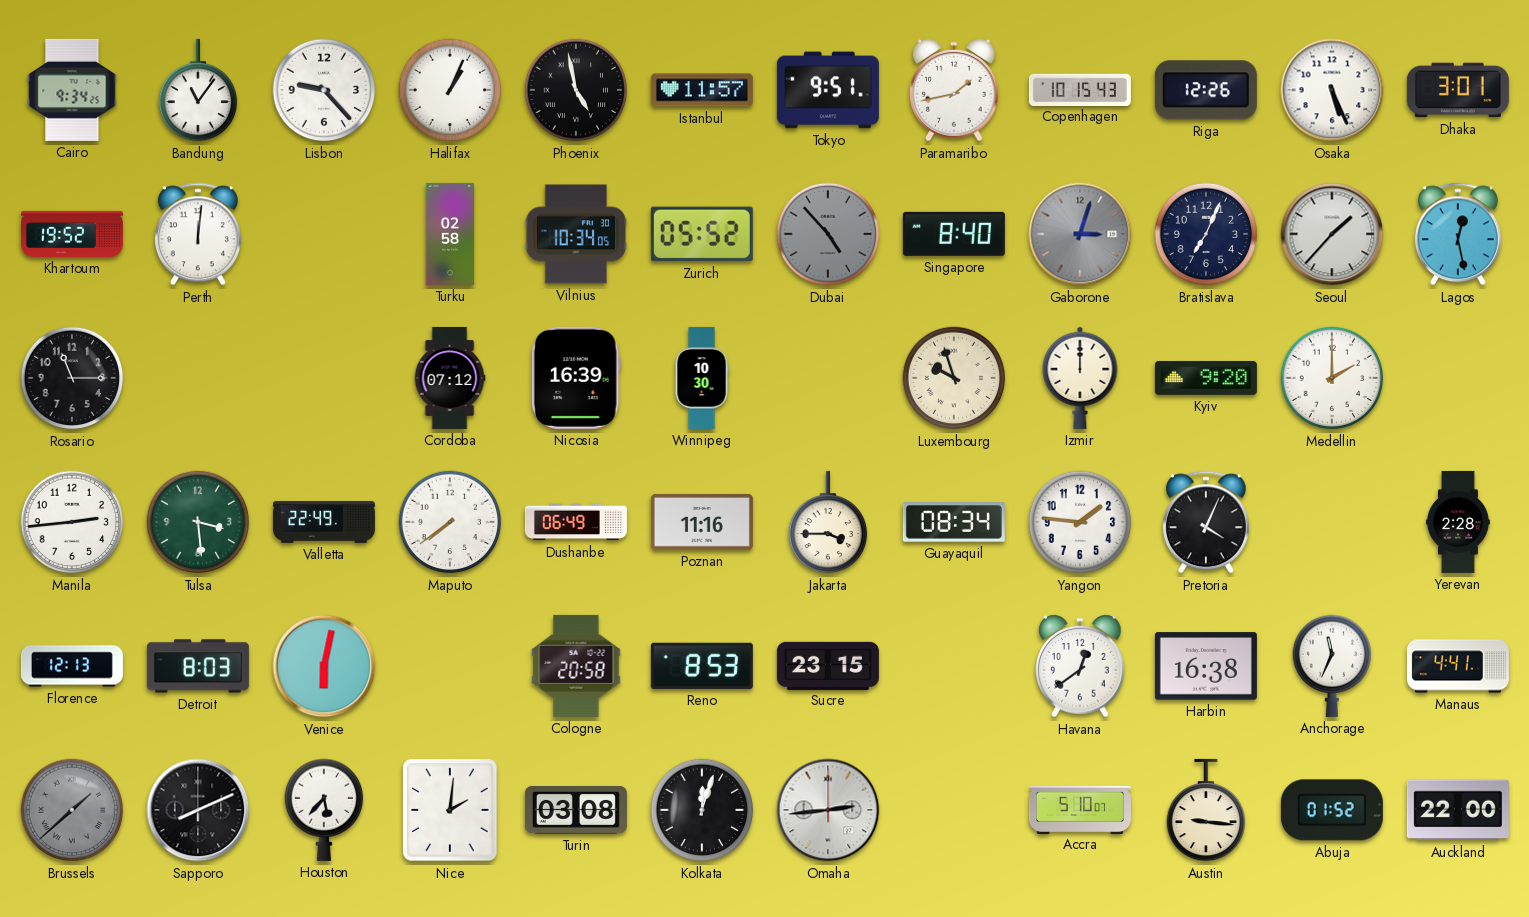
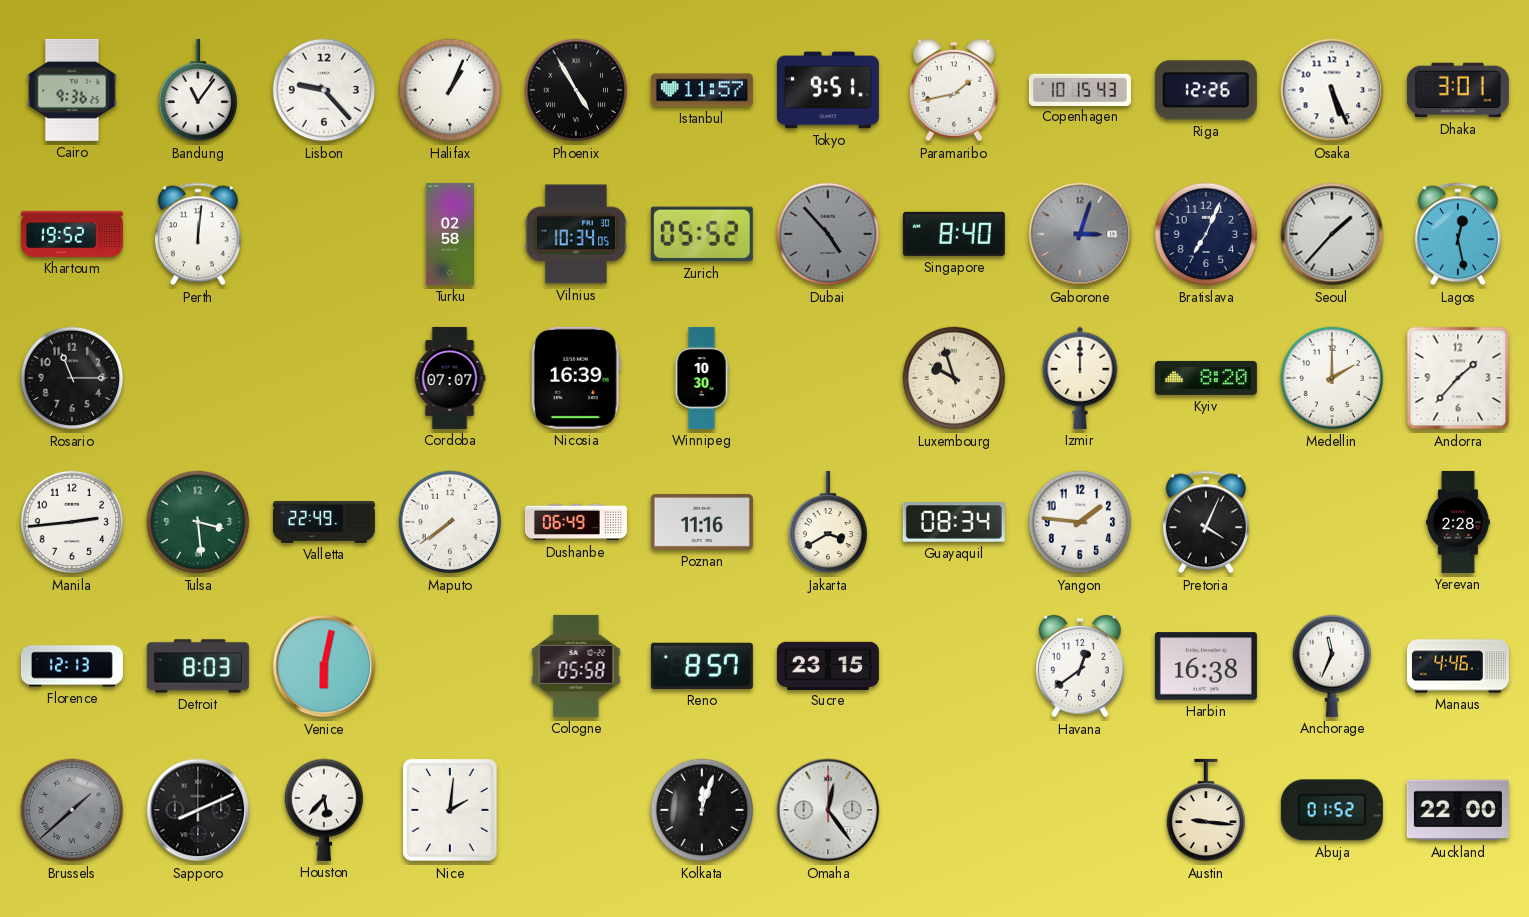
Cairo: 9:34 -> 9:36
Phoenix: 4:58 -> 4:55
Cordoba: 07:12 -> 07:07
Kyiv: 9:20 -> 8:20
Andorra: none -> 1:37
Jakarta: 3:45 -> 3:40
Cologne: 20:58 -> 05:58
Reno: 8:53 -> 8:57
Manaus: 4:41 -> 4:46
Turin: 03:08 -> none
Omaha: 2:44 -> 12:24
Accra: 5:10 -> none
